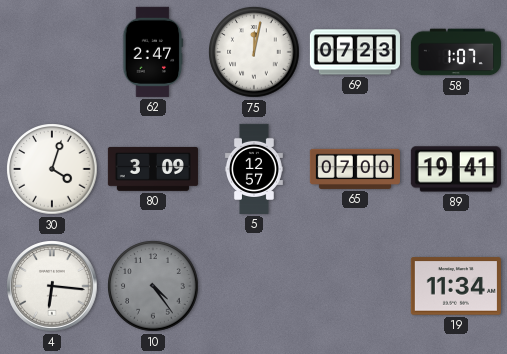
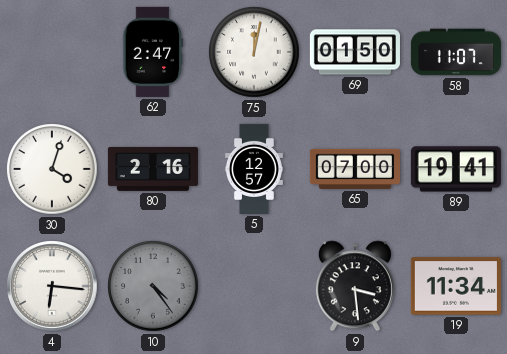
69: 07:23 -> 01:50
58: 1:07 -> 11:07
80: 3:09 -> 2:16
9: none -> 3:29
